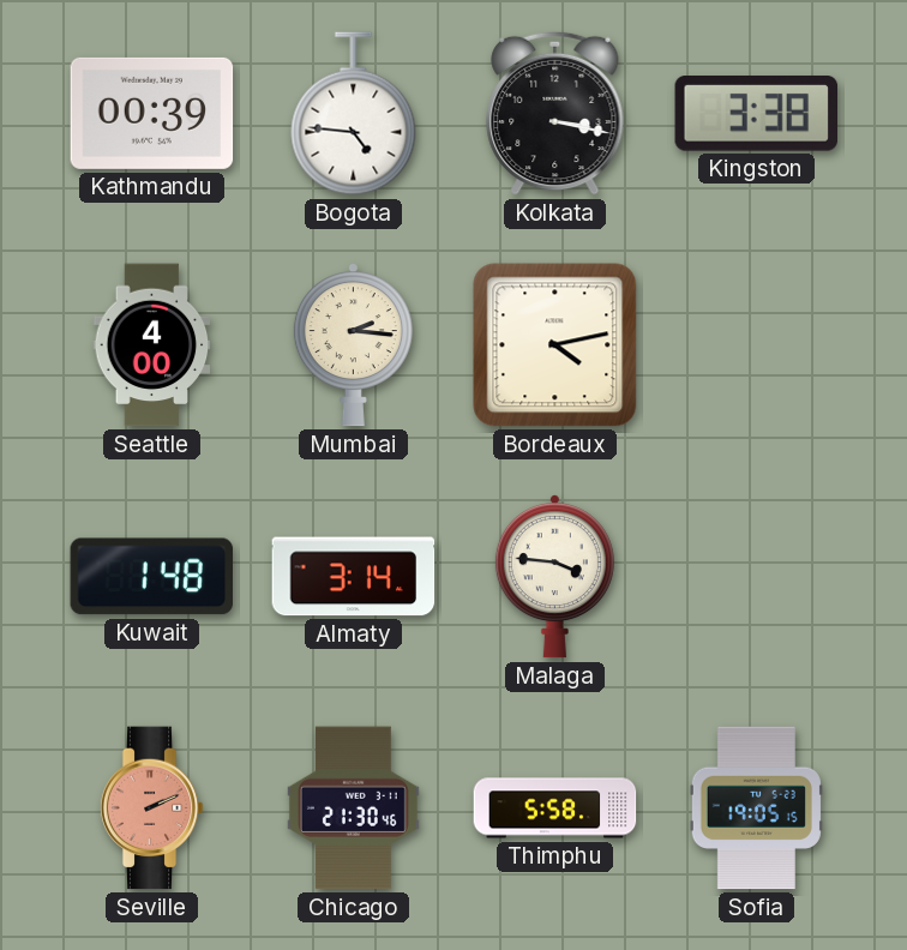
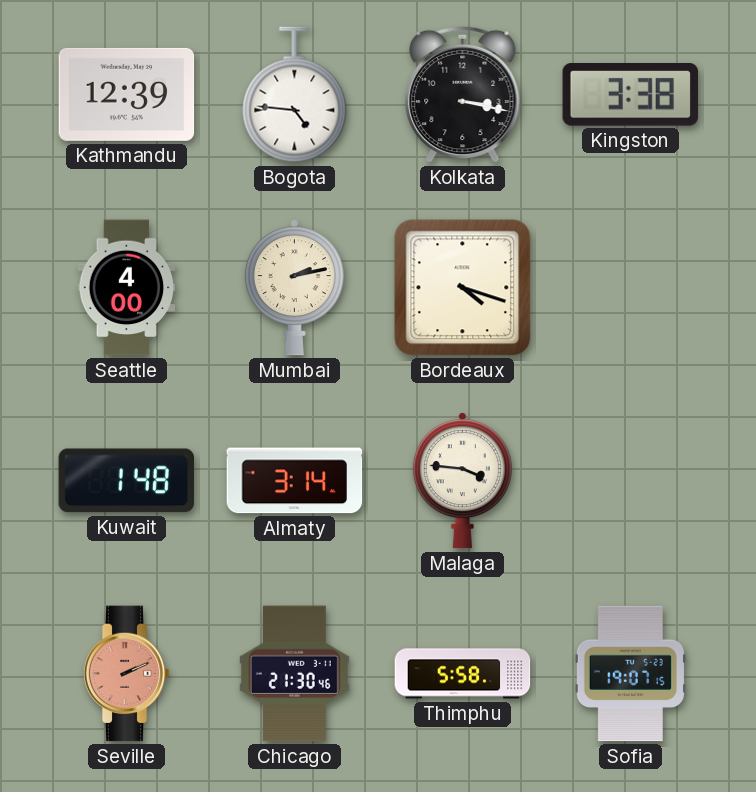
Kathmandu: 00:39 -> 12:39
Mumbai: 2:16 -> 2:13
Bordeaux: 4:13 -> 4:18
Sofia: 19:05 -> 19:07
